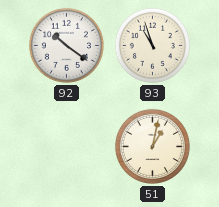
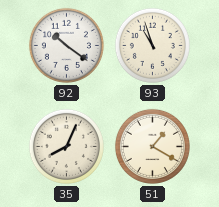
35: none -> 8:04
51: 1:02 -> 1:20
